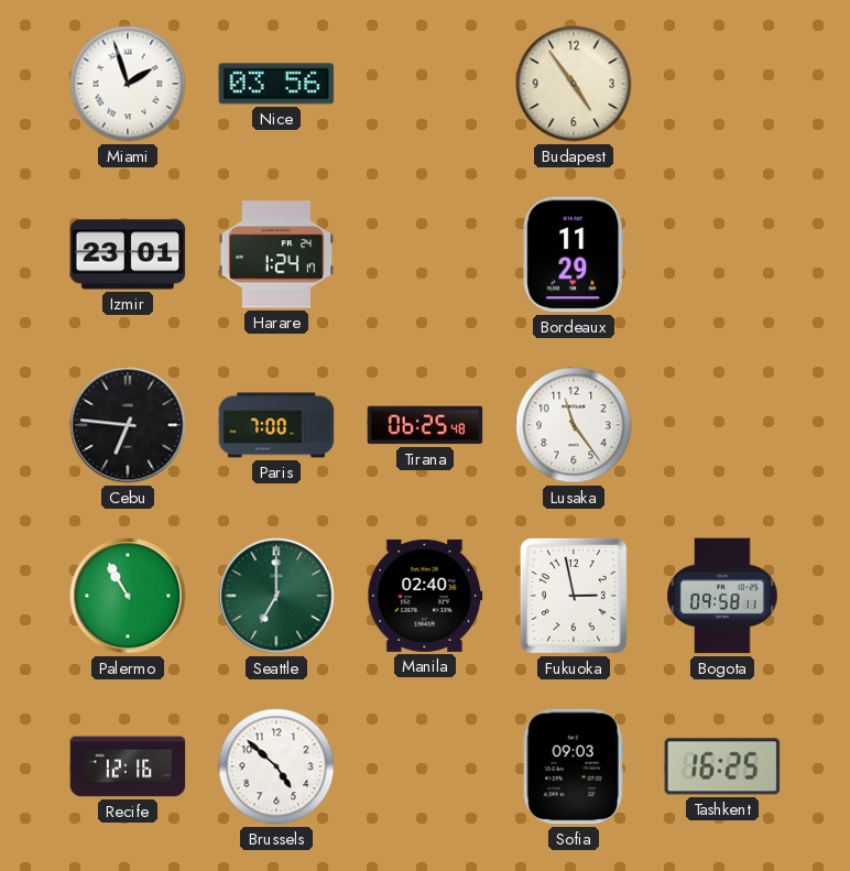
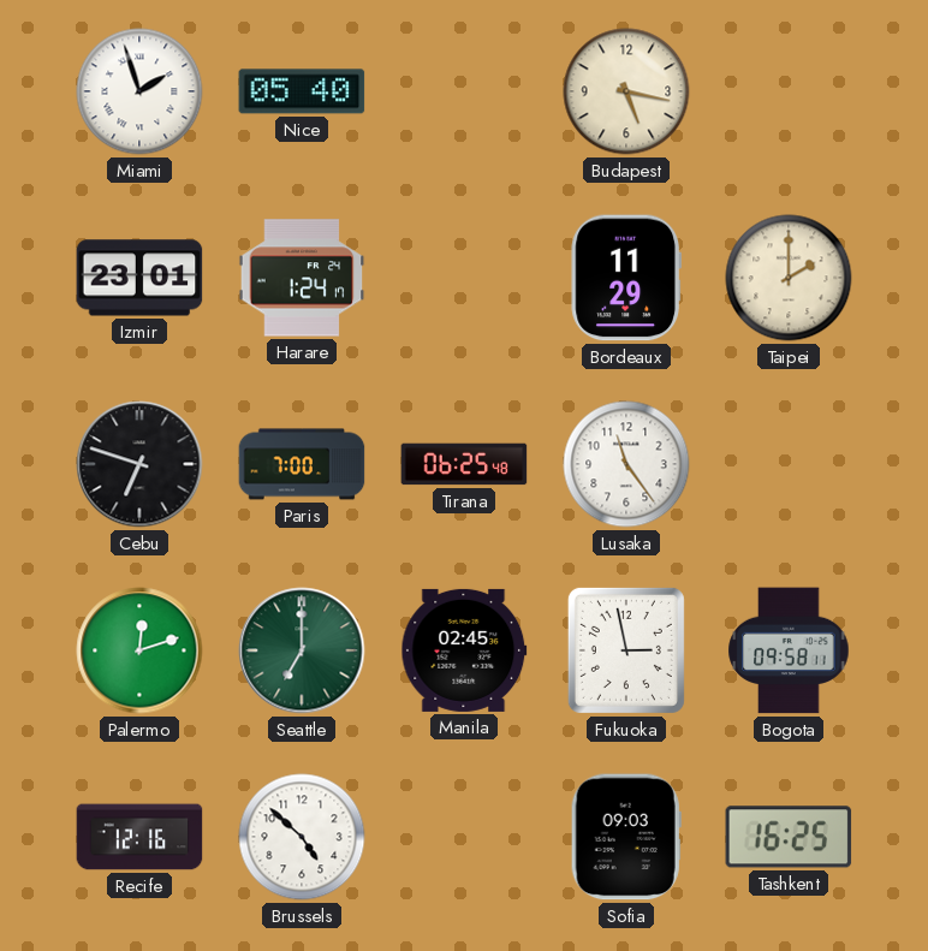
Nice: 03:56 -> 05:40
Budapest: 4:54 -> 5:17
Taipei: none -> 2:00
Cebu: 6:46 -> 6:48
Palermo: 10:55 -> 12:12
Manila: 02:40 -> 02:45
